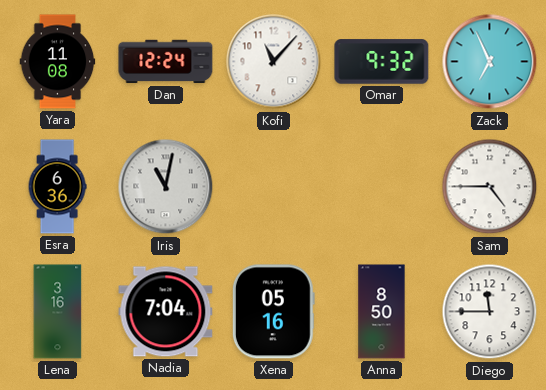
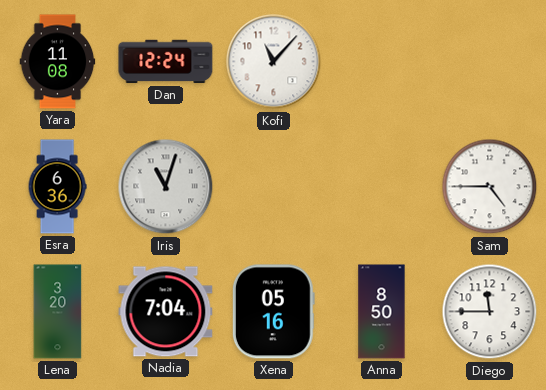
Omar: 9:32 -> none
Zack: 6:56 -> none
Iris: 11:02 -> 11:03
Lena: 3:16 -> 3:20
